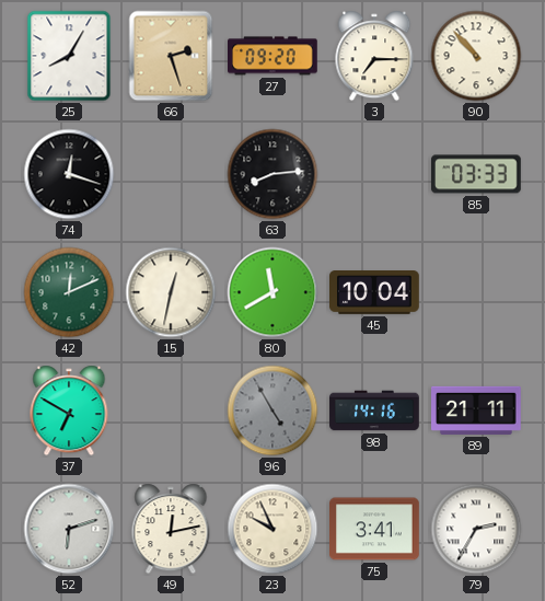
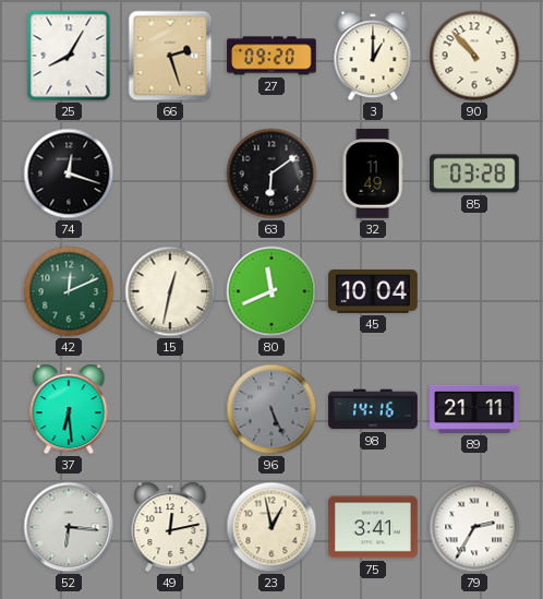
3: 7:15 -> 1:00
63: 8:14 -> 6:09
32: none -> 11:49
85: 03:33 -> 03:28
80: 11:40 -> 11:41
37: 6:50 -> 6:29
96: 4:55 -> 5:26
52: 6:12 -> 6:16
23: 9:56 -> 12:58
